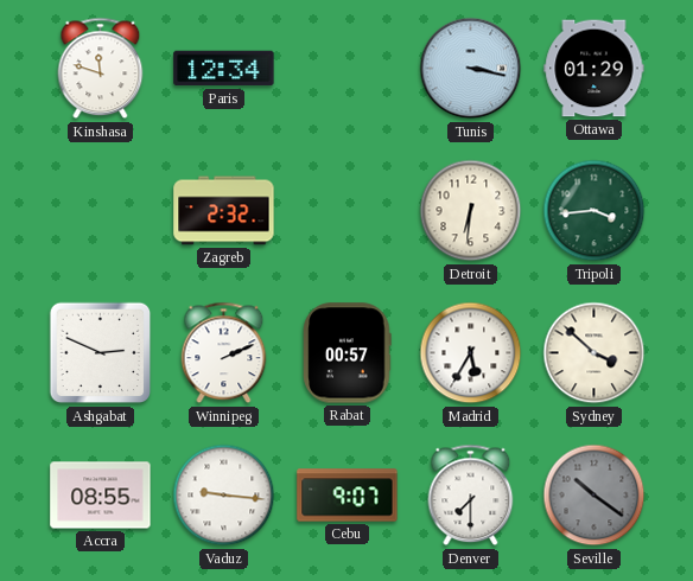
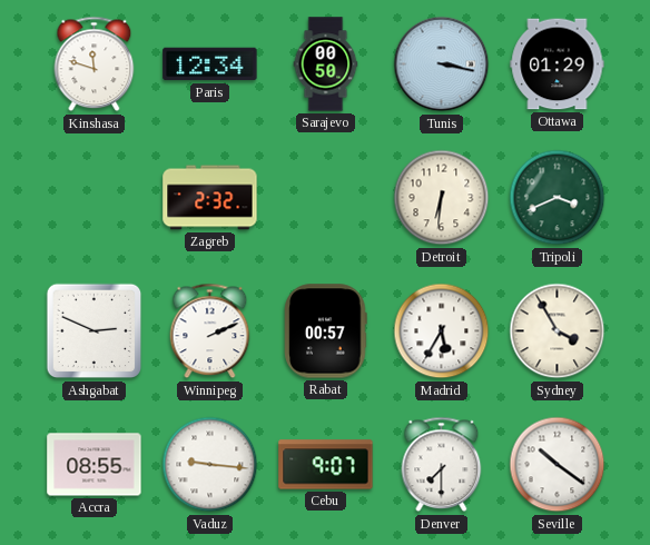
Sarajevo: none -> 00:50
Tripoli: 3:44 -> 3:41
Sydney: 3:52 -> 3:55
Seville dial: grey -> white
